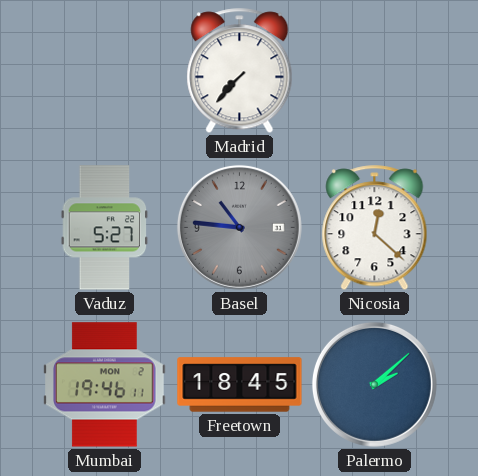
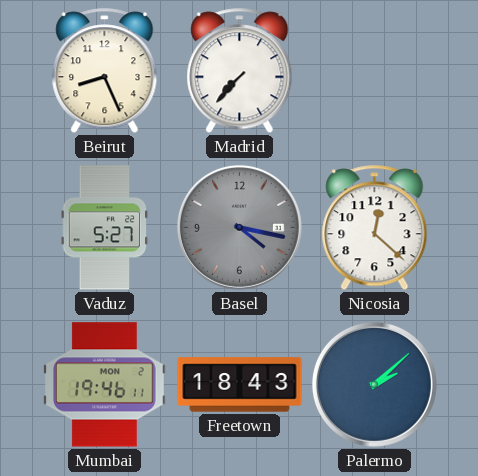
Beirut: none -> 8:26
Basel: 10:46 -> 4:17
Freetown: 18:45 -> 18:43
